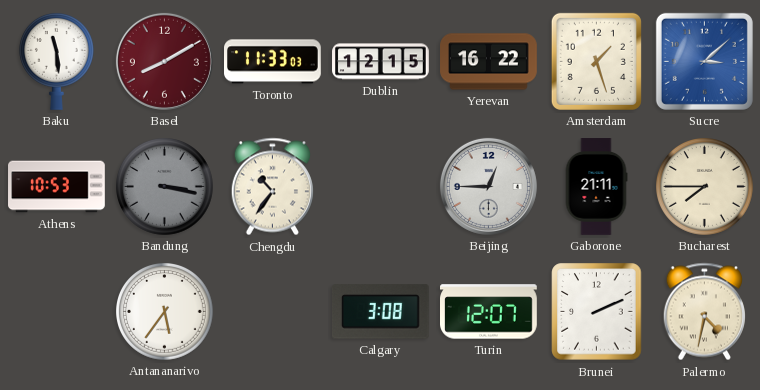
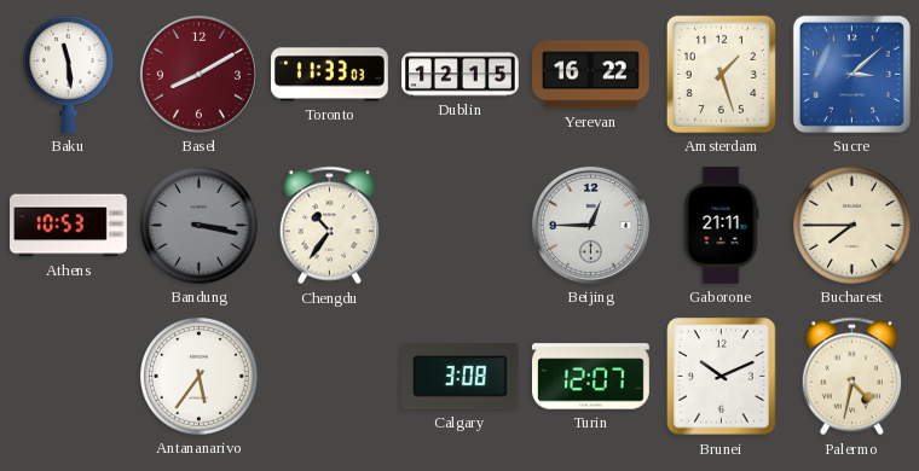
Brunei: 2:11 -> 10:11
